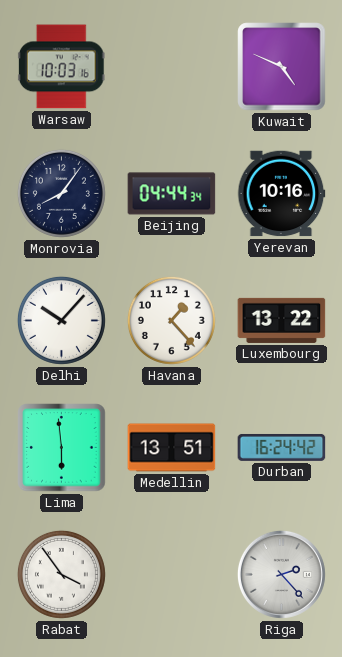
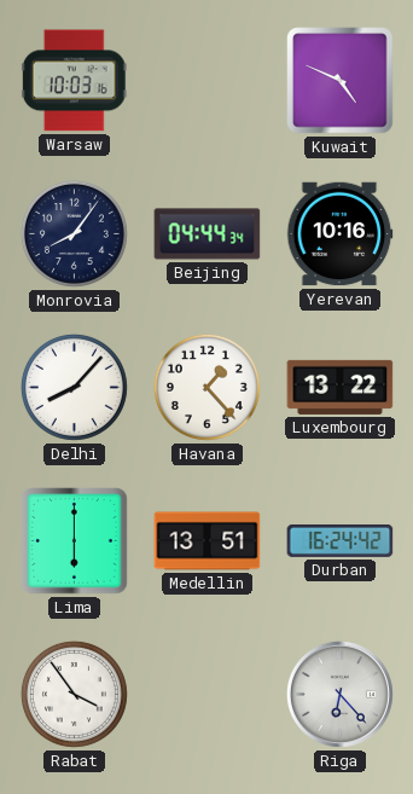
Delhi: 10:07 -> 8:07
Lima: 5:59 -> 6:00
Riga: 2:23 -> 6:23
